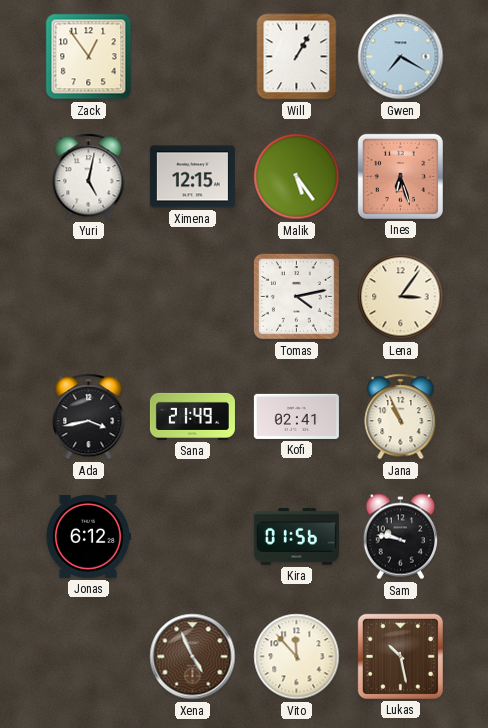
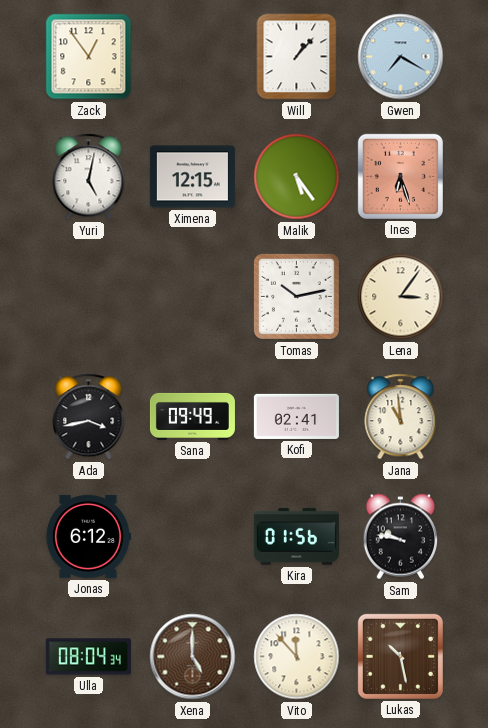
Will: 1:05 -> 1:07
Tomas: 4:13 -> 10:13
Sana: 21:49 -> 09:49
Jana: 10:56 -> 10:59
Ulla: none -> 08:04
Xena: 4:56 -> 5:00
